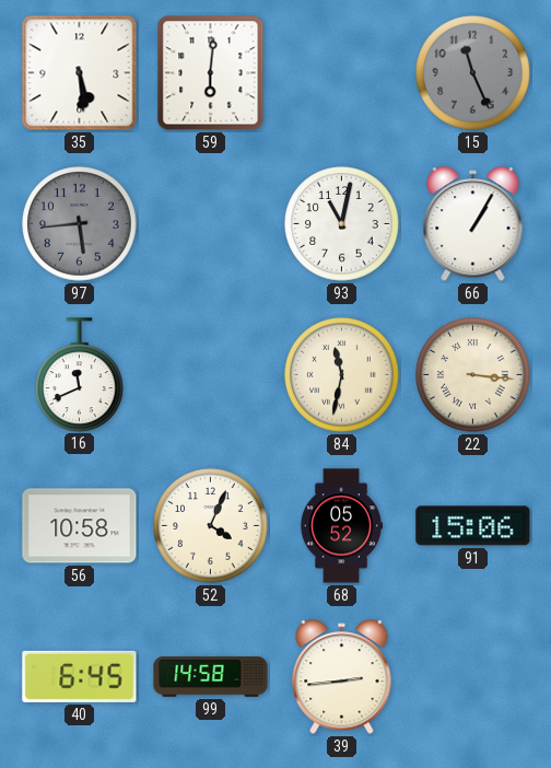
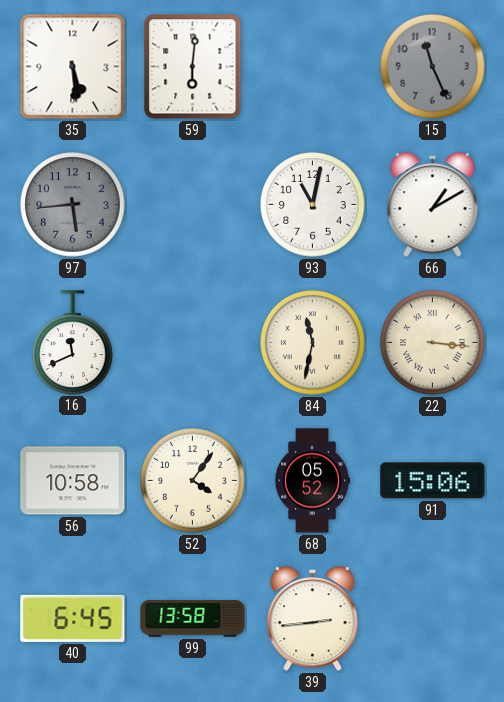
66: 1:05 -> 1:10
52: 4:04 -> 4:06
99: 14:58 -> 13:58
